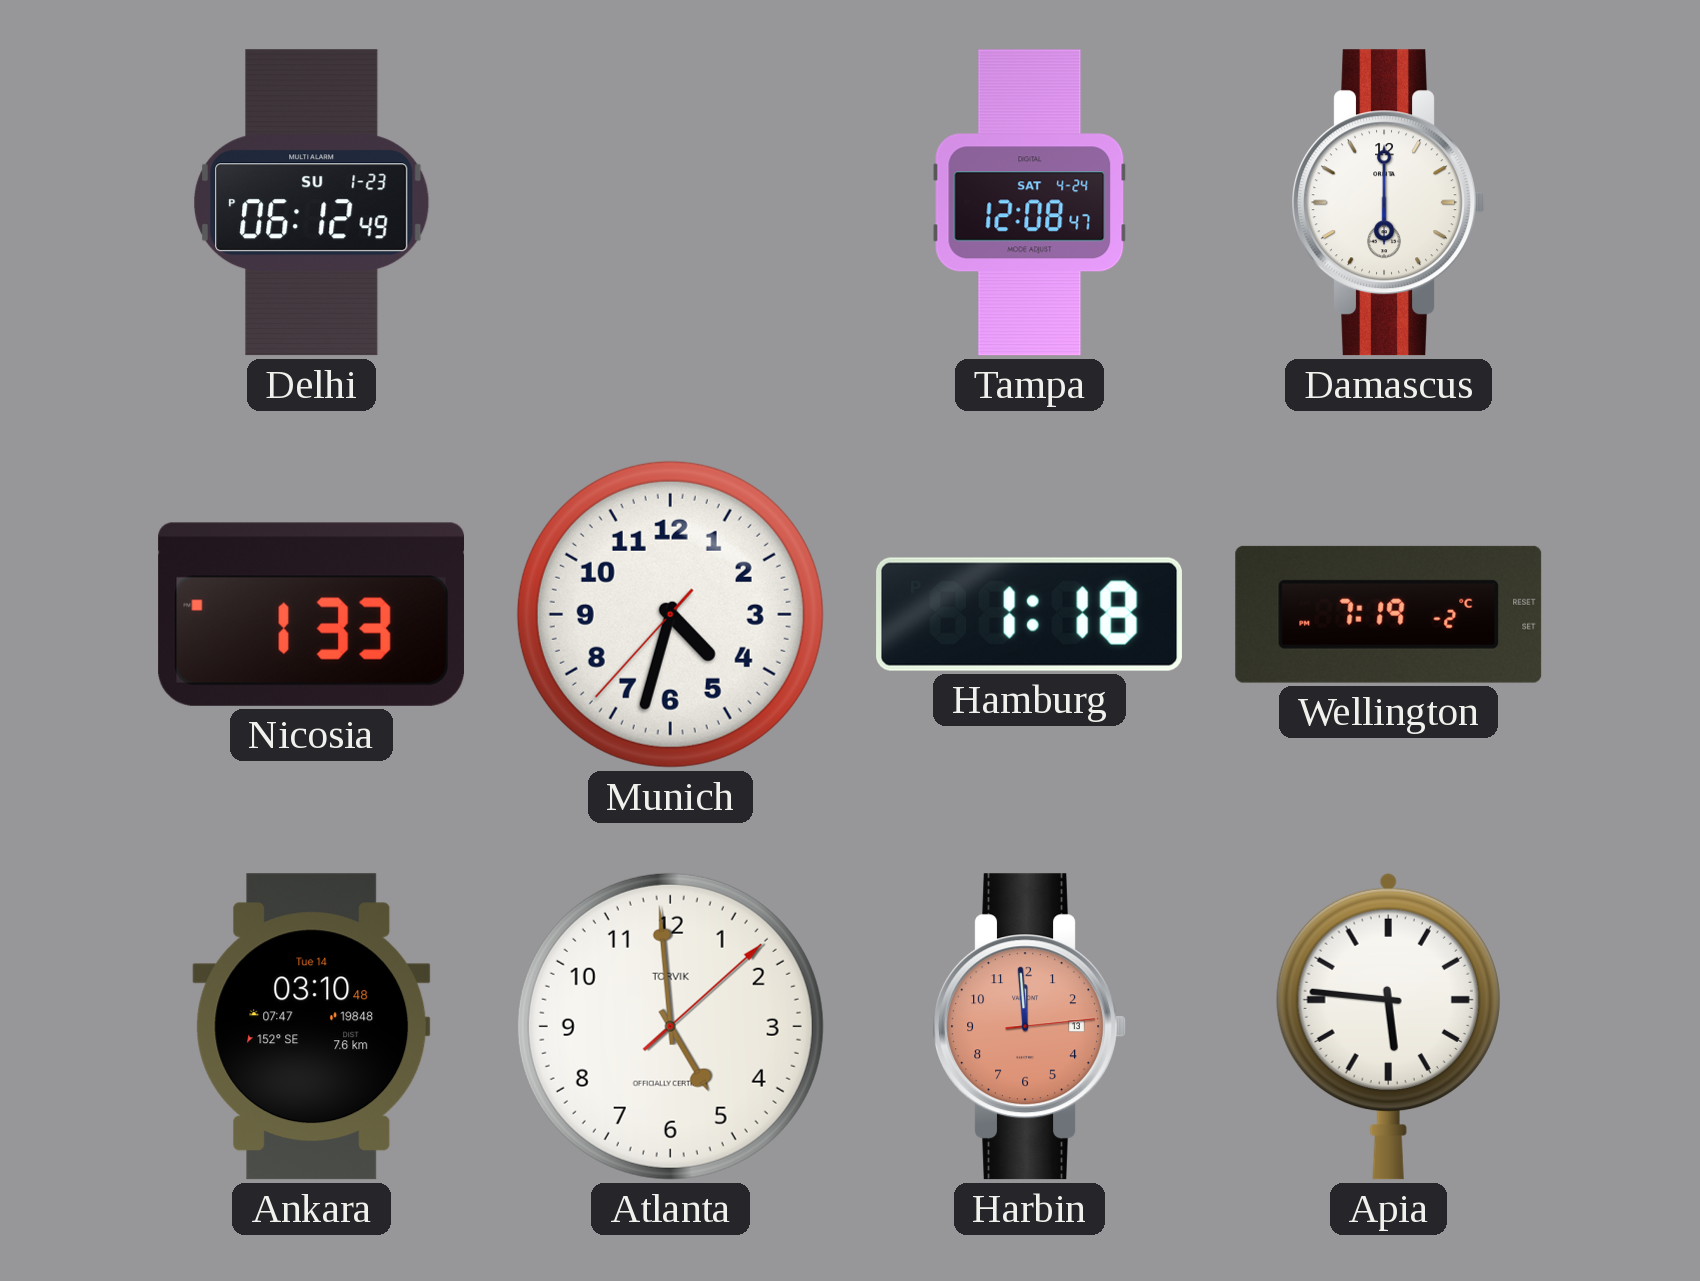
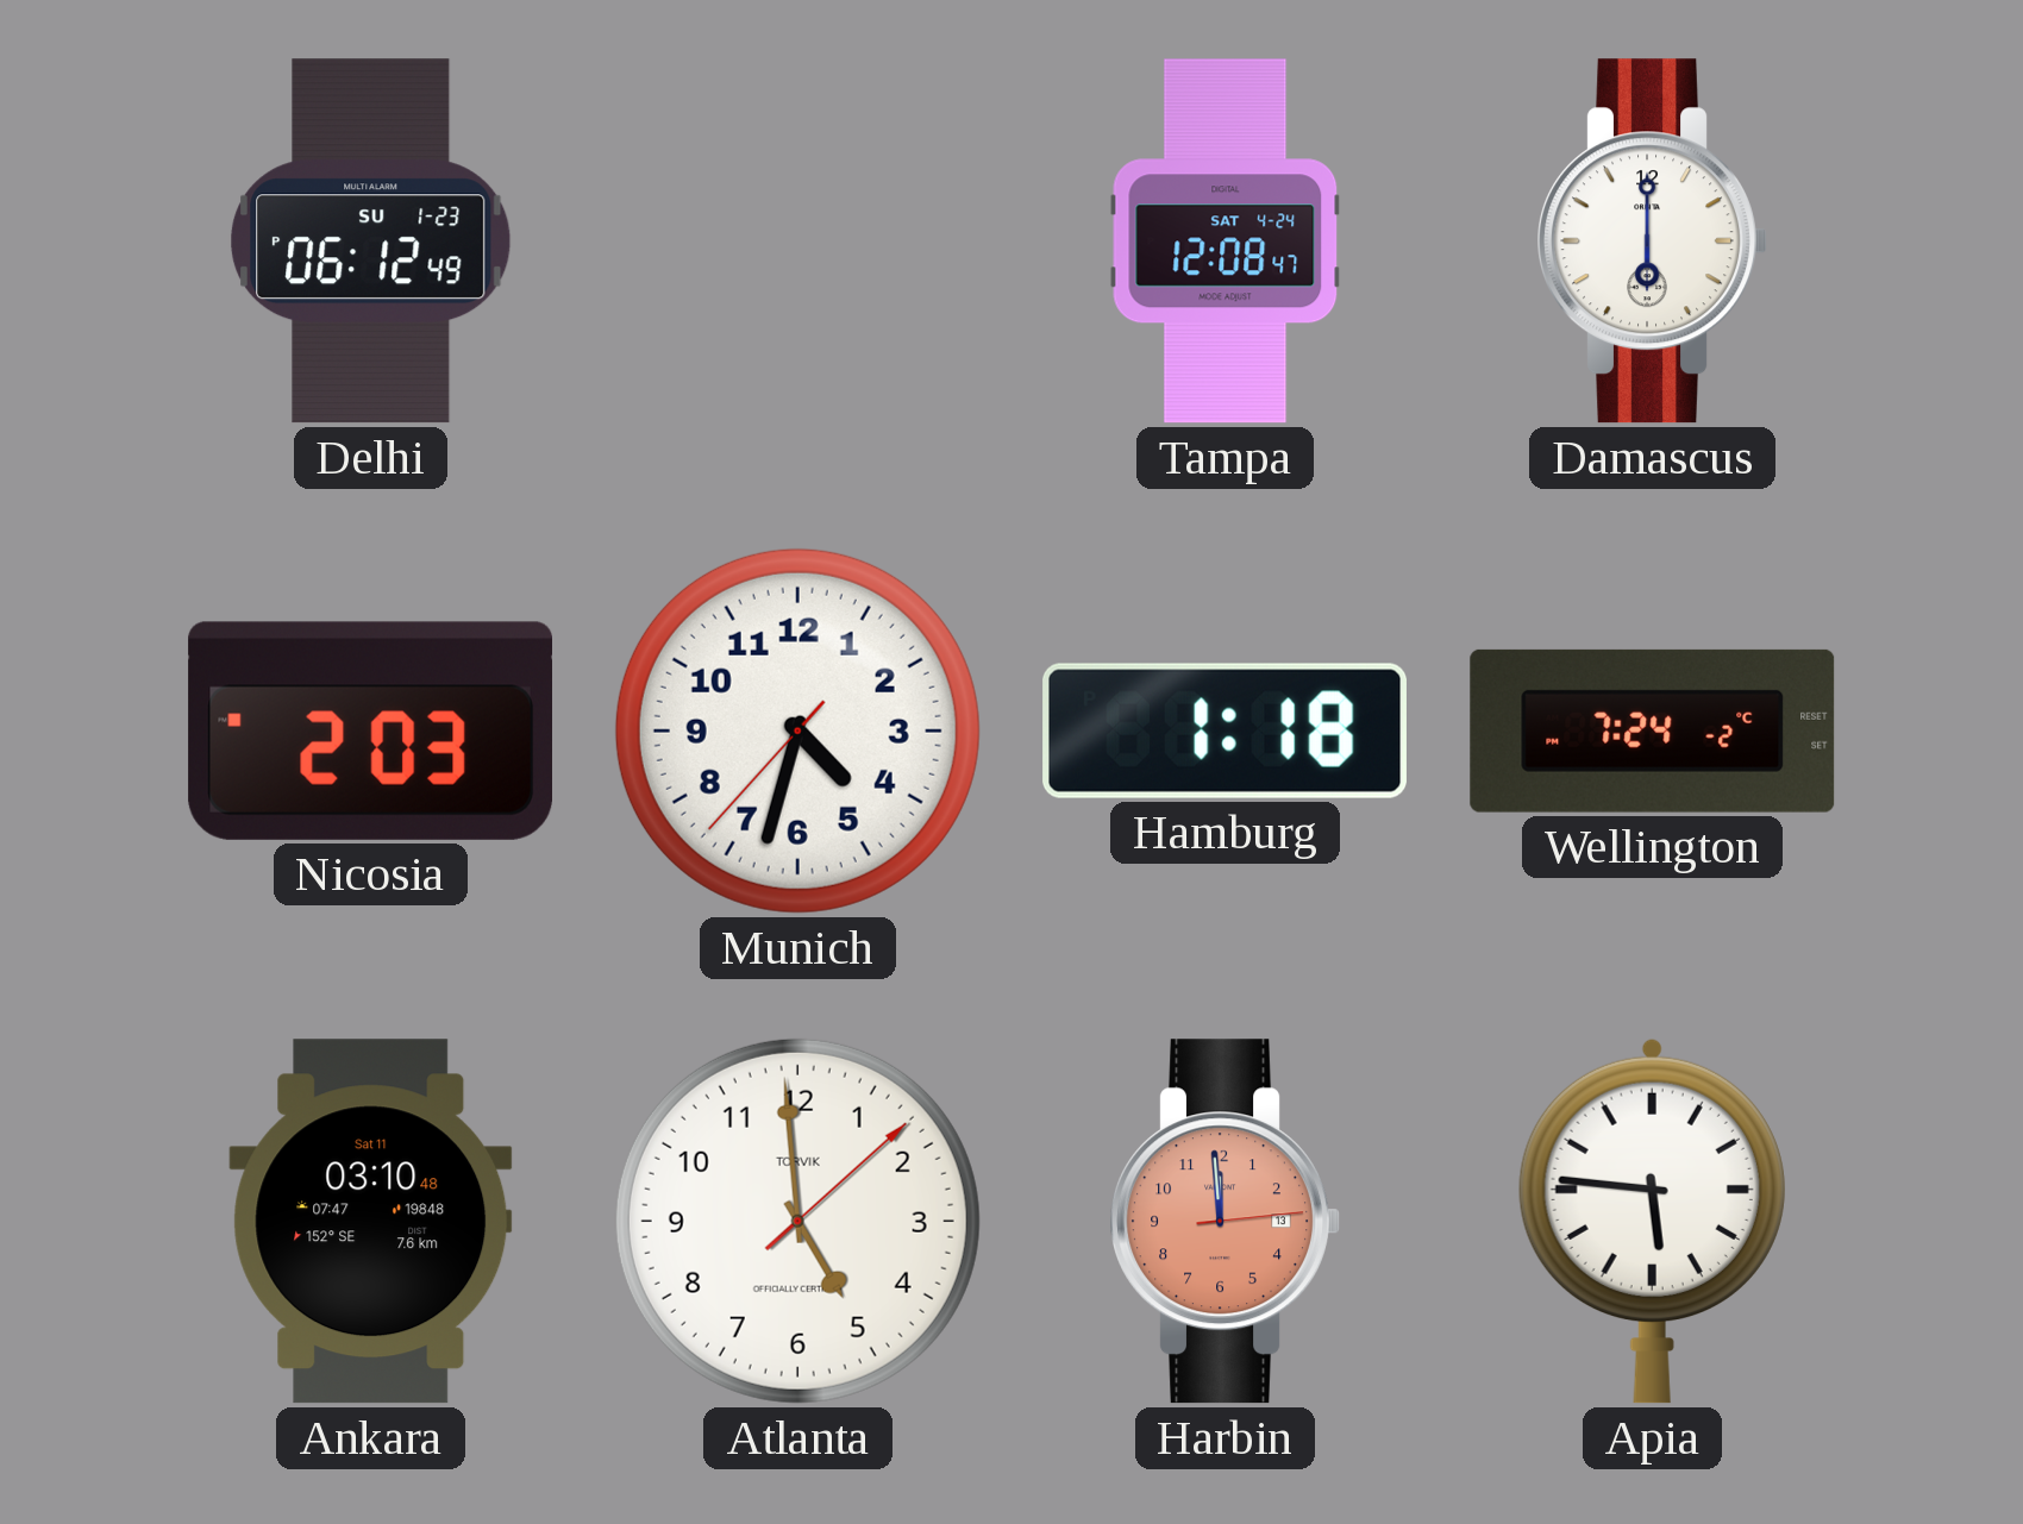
Nicosia: 1:33 -> 2:03
Wellington: 7:19 -> 7:24
Ankara date: Tue 14 -> Sat 11
